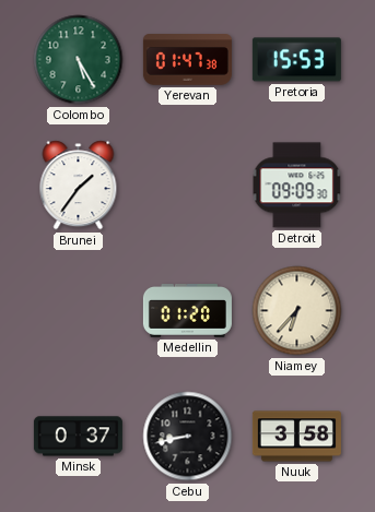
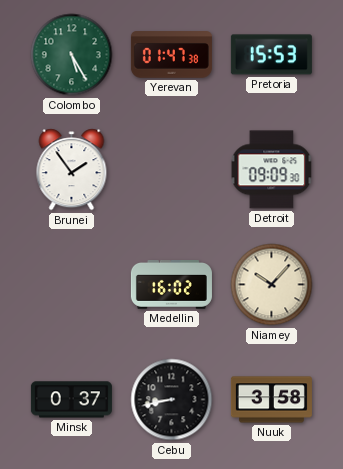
Brunei: 1:36 -> 1:54
Medellin: 01:20 -> 16:02
Niamey: 6:37 -> 10:07
